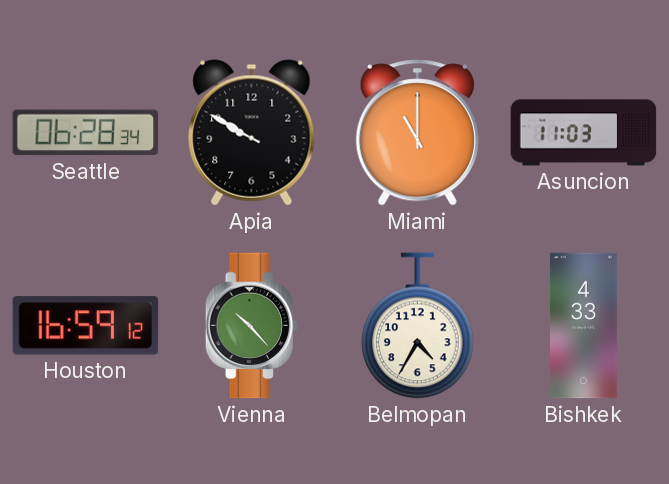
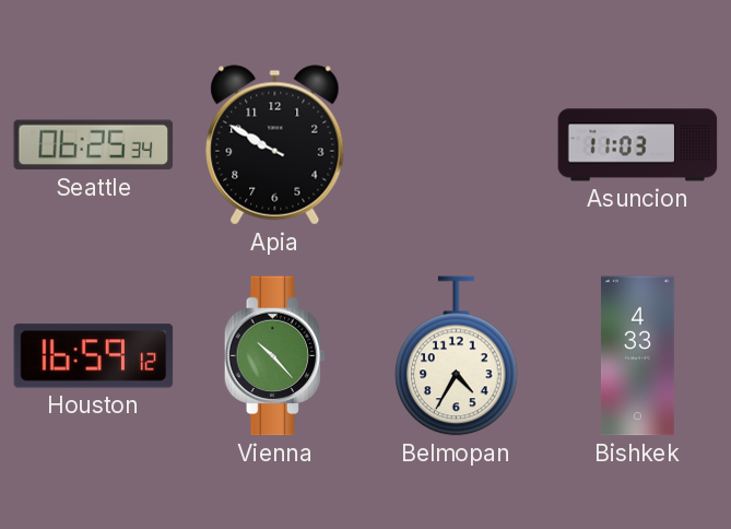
Seattle: 06:28 -> 06:25
Miami: 11:00 -> none
